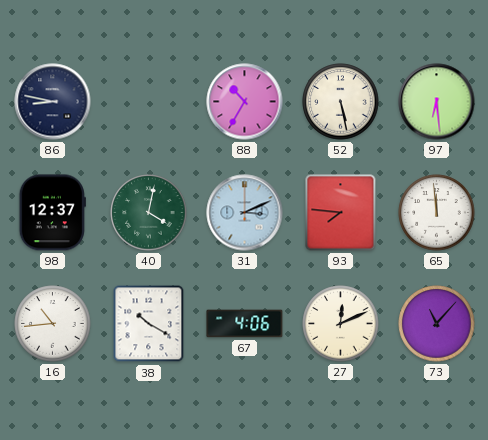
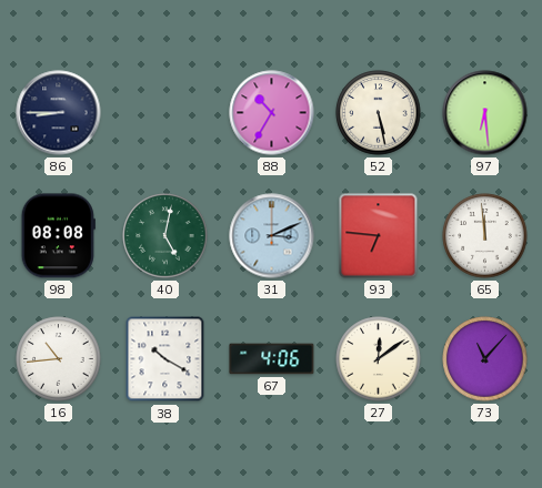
86: 8:47 -> 8:45
98: 12:37 -> 08:08
40: 4:02 -> 5:02
93: 7:46 -> 6:46
27: 12:11 -> 12:09
